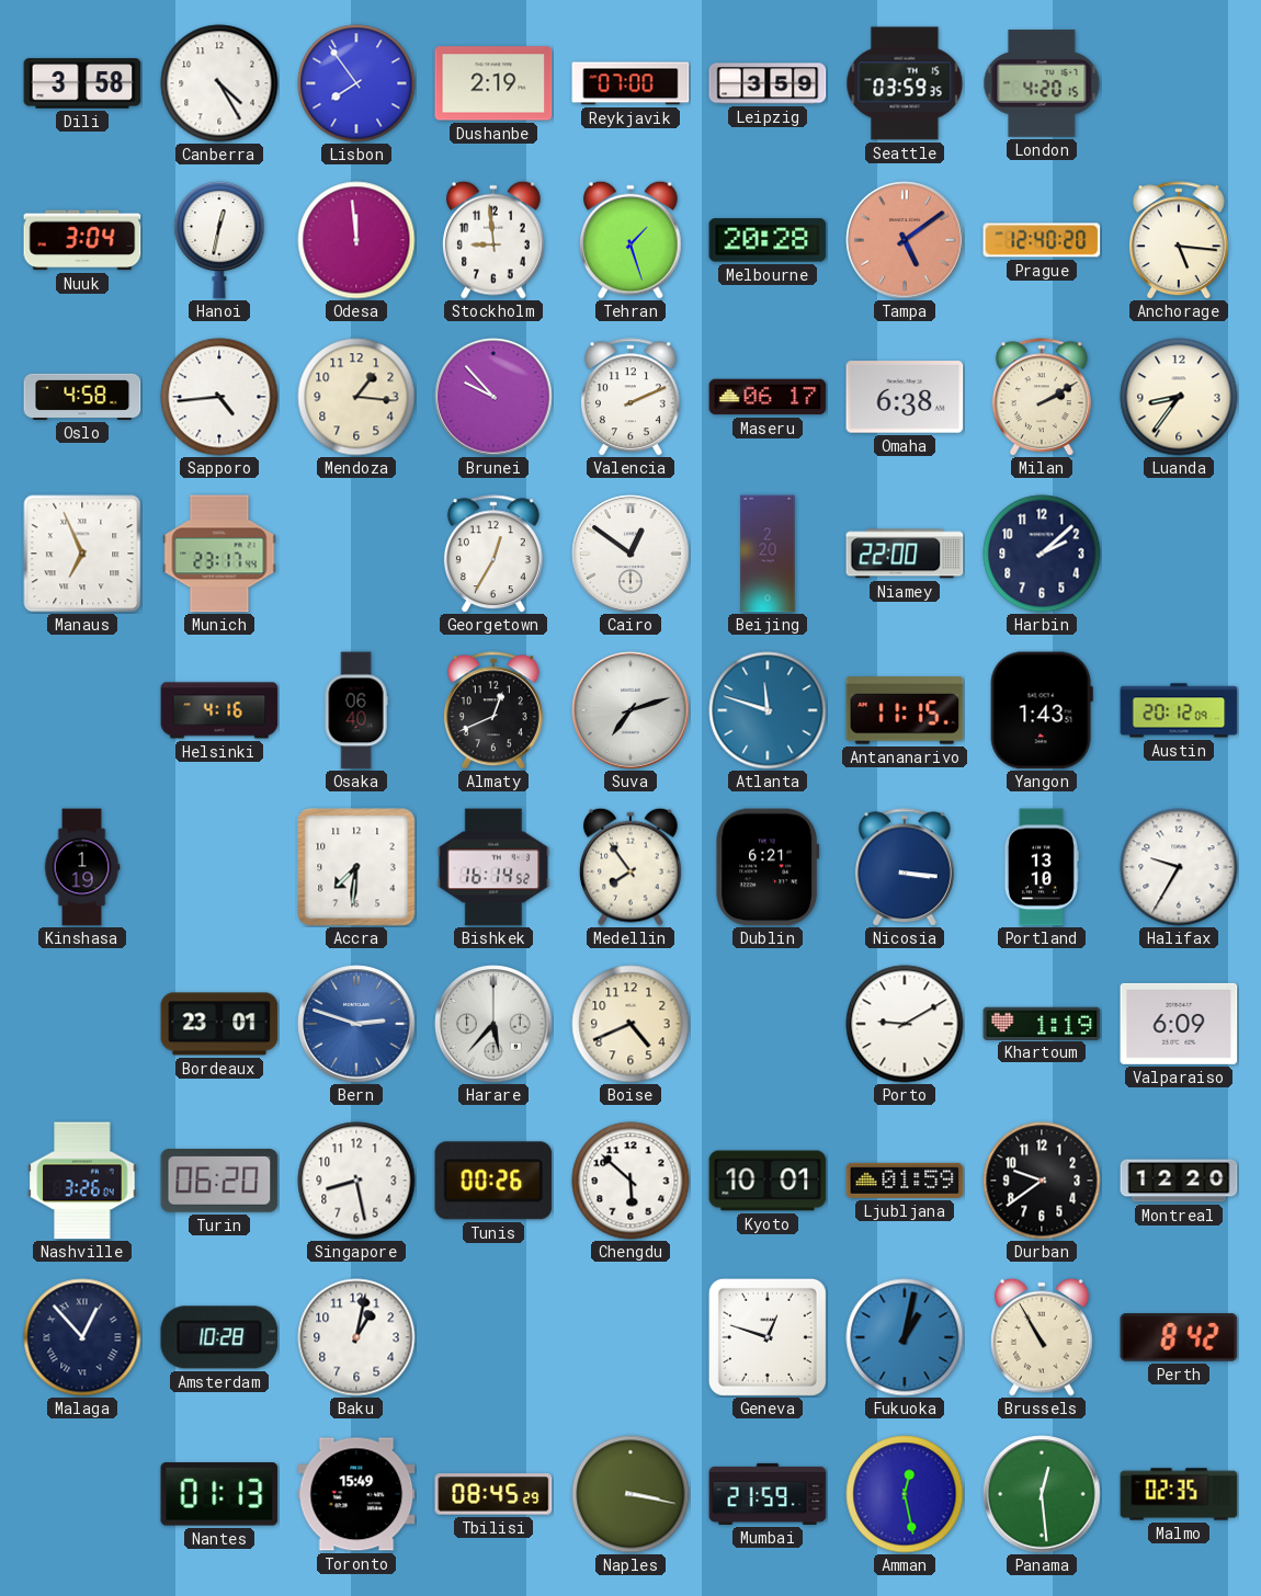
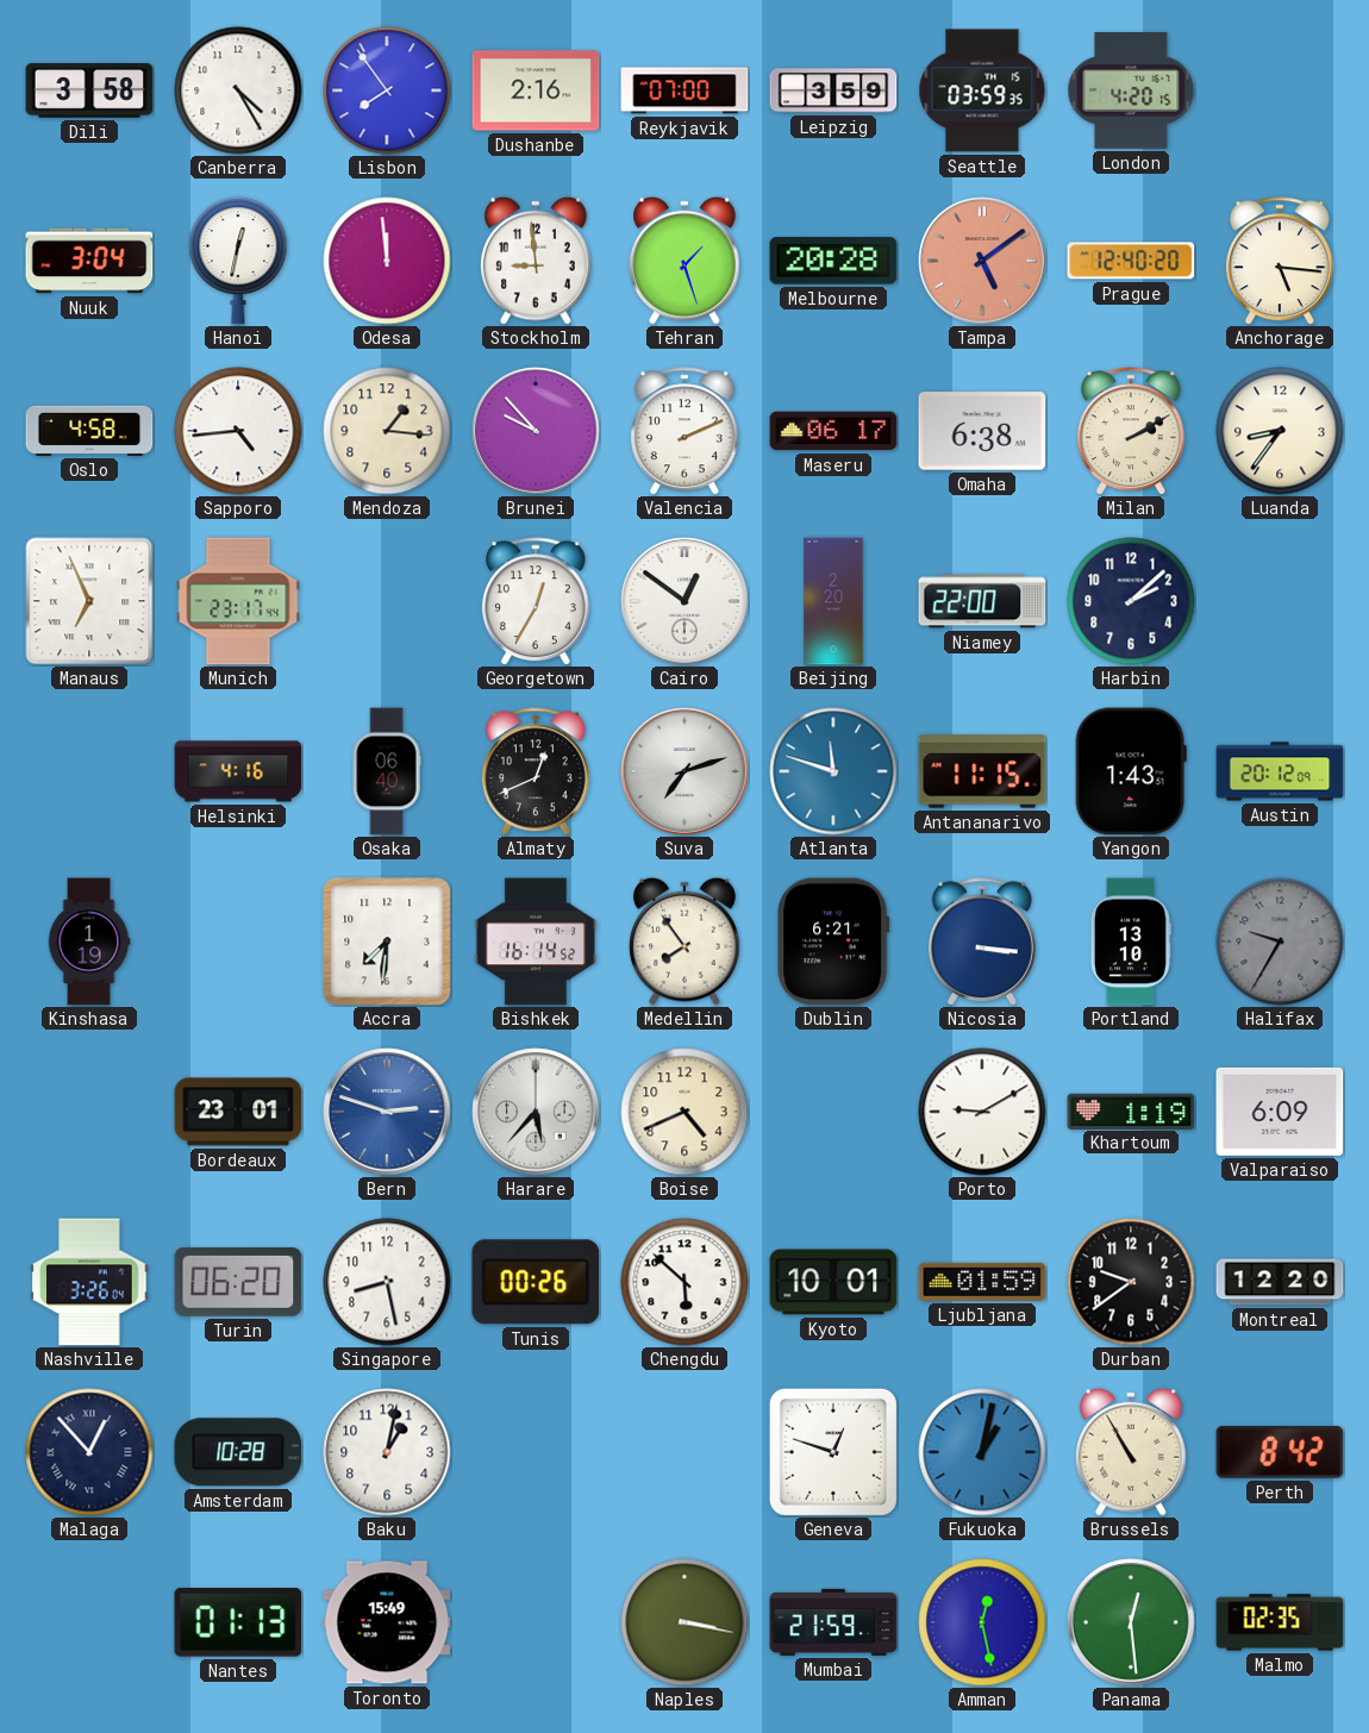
Dushanbe: 2:19 -> 2:16
Halifax dial: white -> grey
Tbilisi: 08:45 -> none
